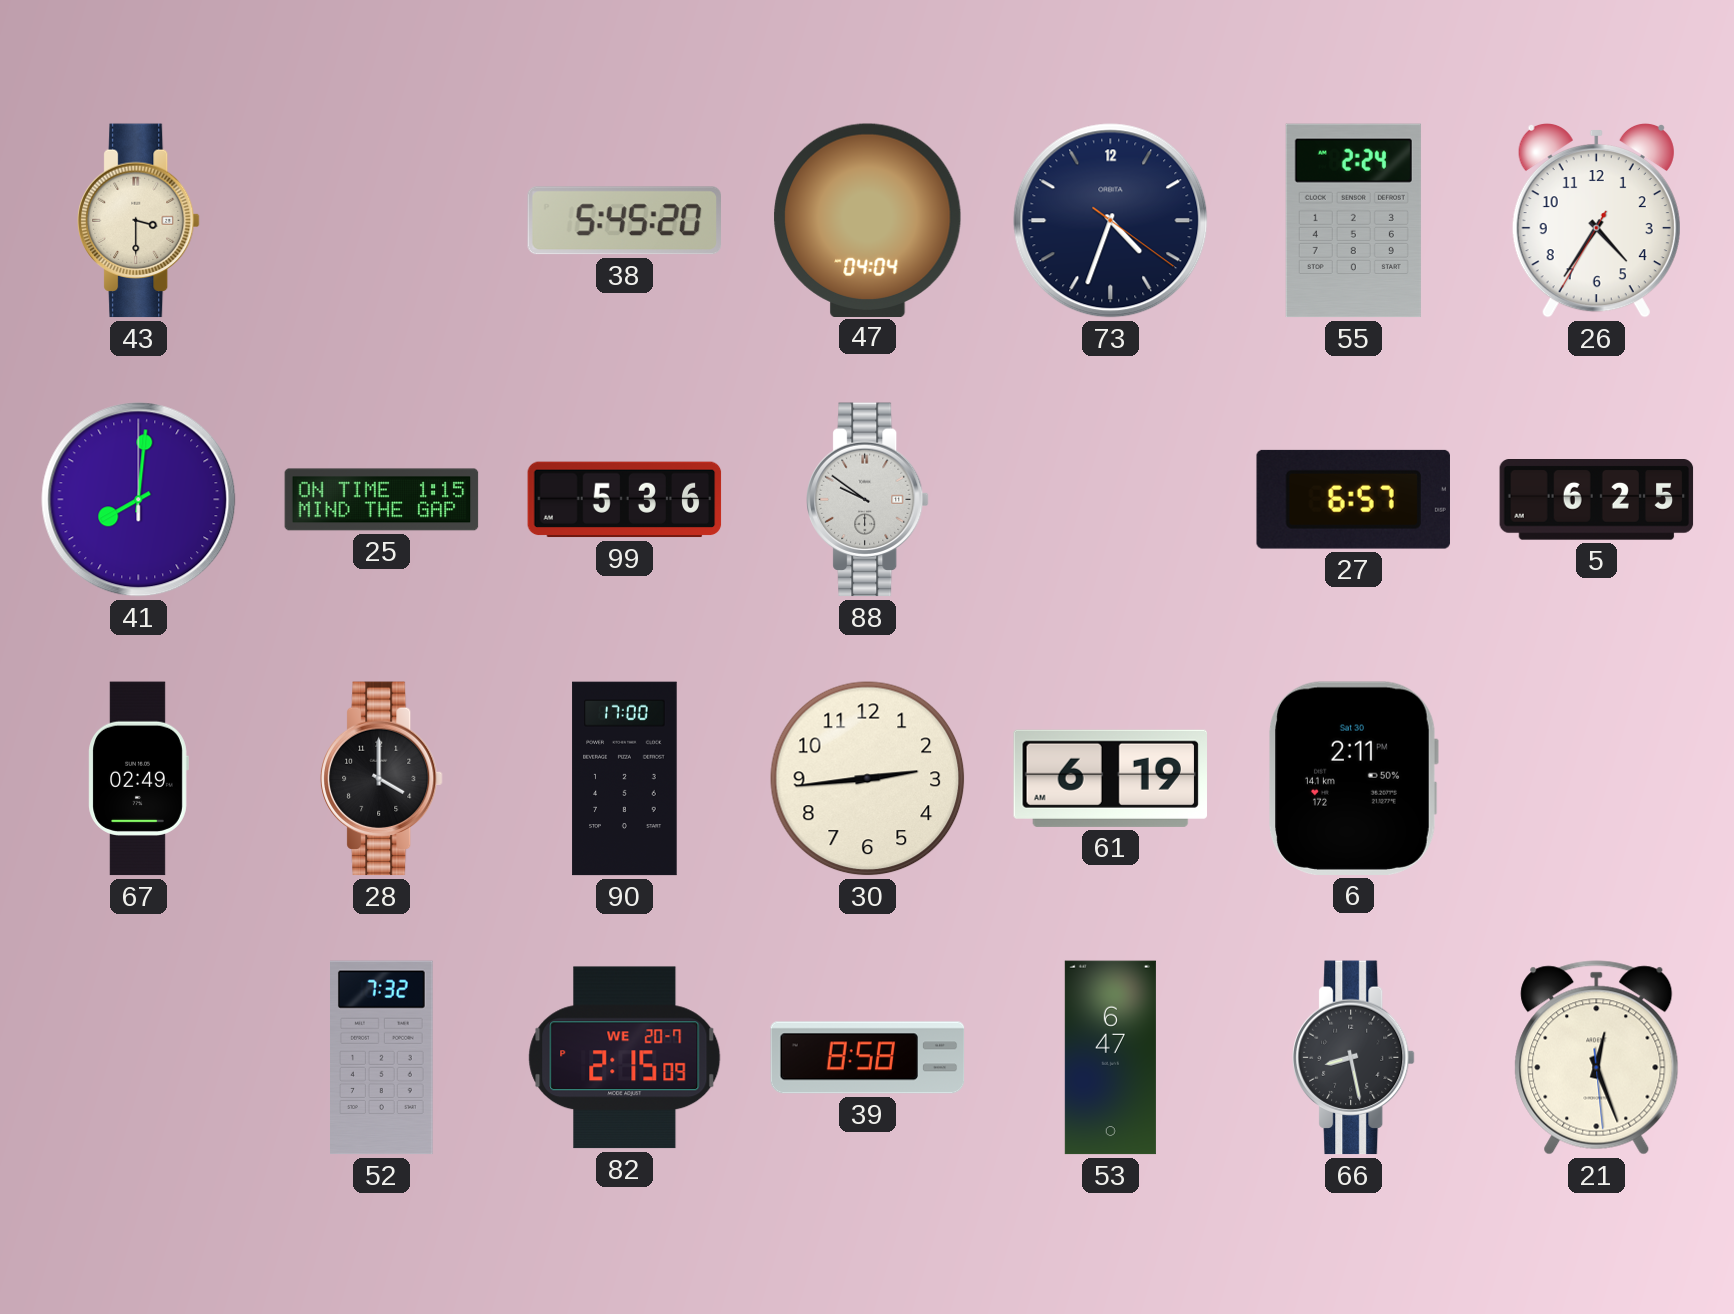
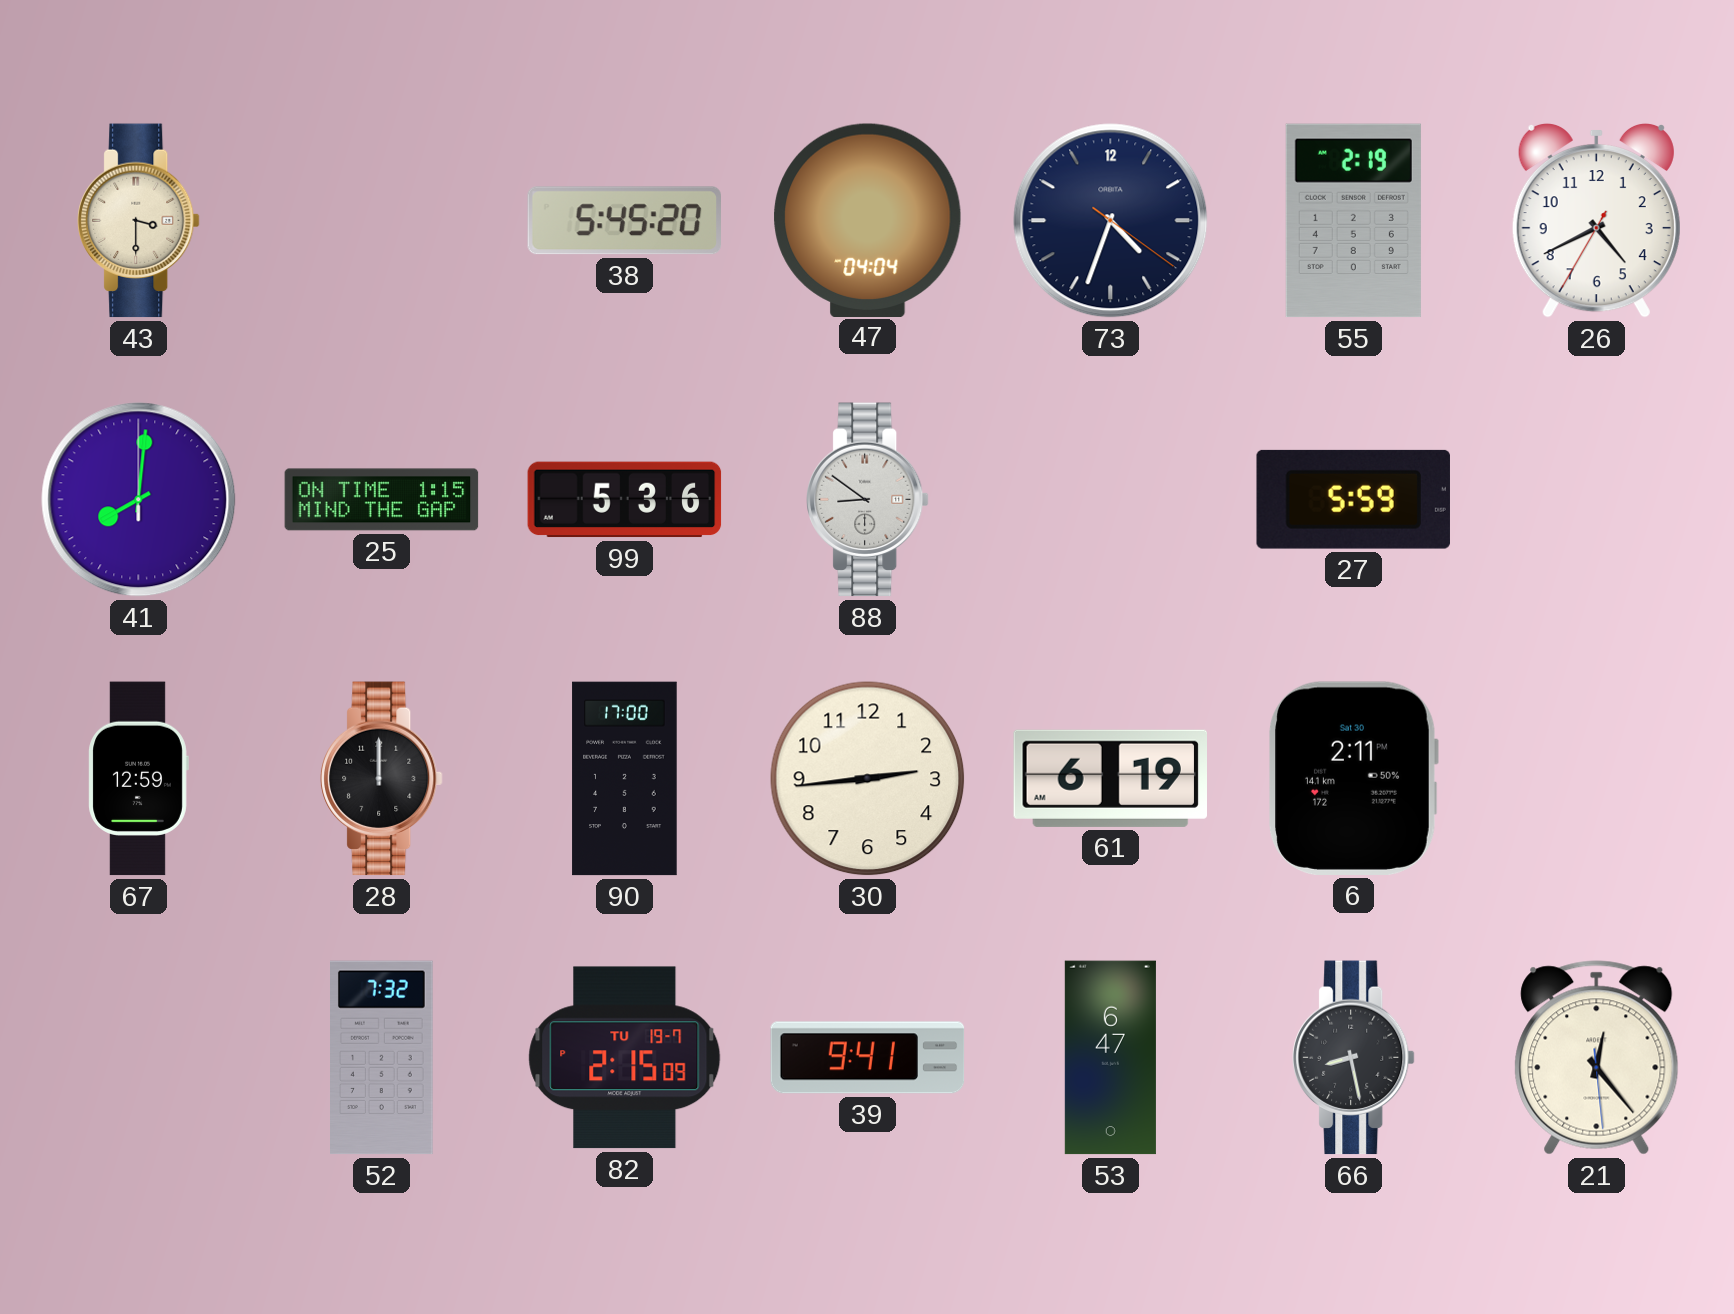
55: 2:24 -> 2:19
26: 4:35 -> 4:40
88: 9:51 -> 8:51
27: 6:57 -> 5:59
5: 6:25 -> none
67: 02:49 -> 12:59
28: 4:00 -> 12:00
82 date: WE 20-7 -> TU 19-7
39: 8:58 -> 9:41
21: 12:26 -> 12:23
